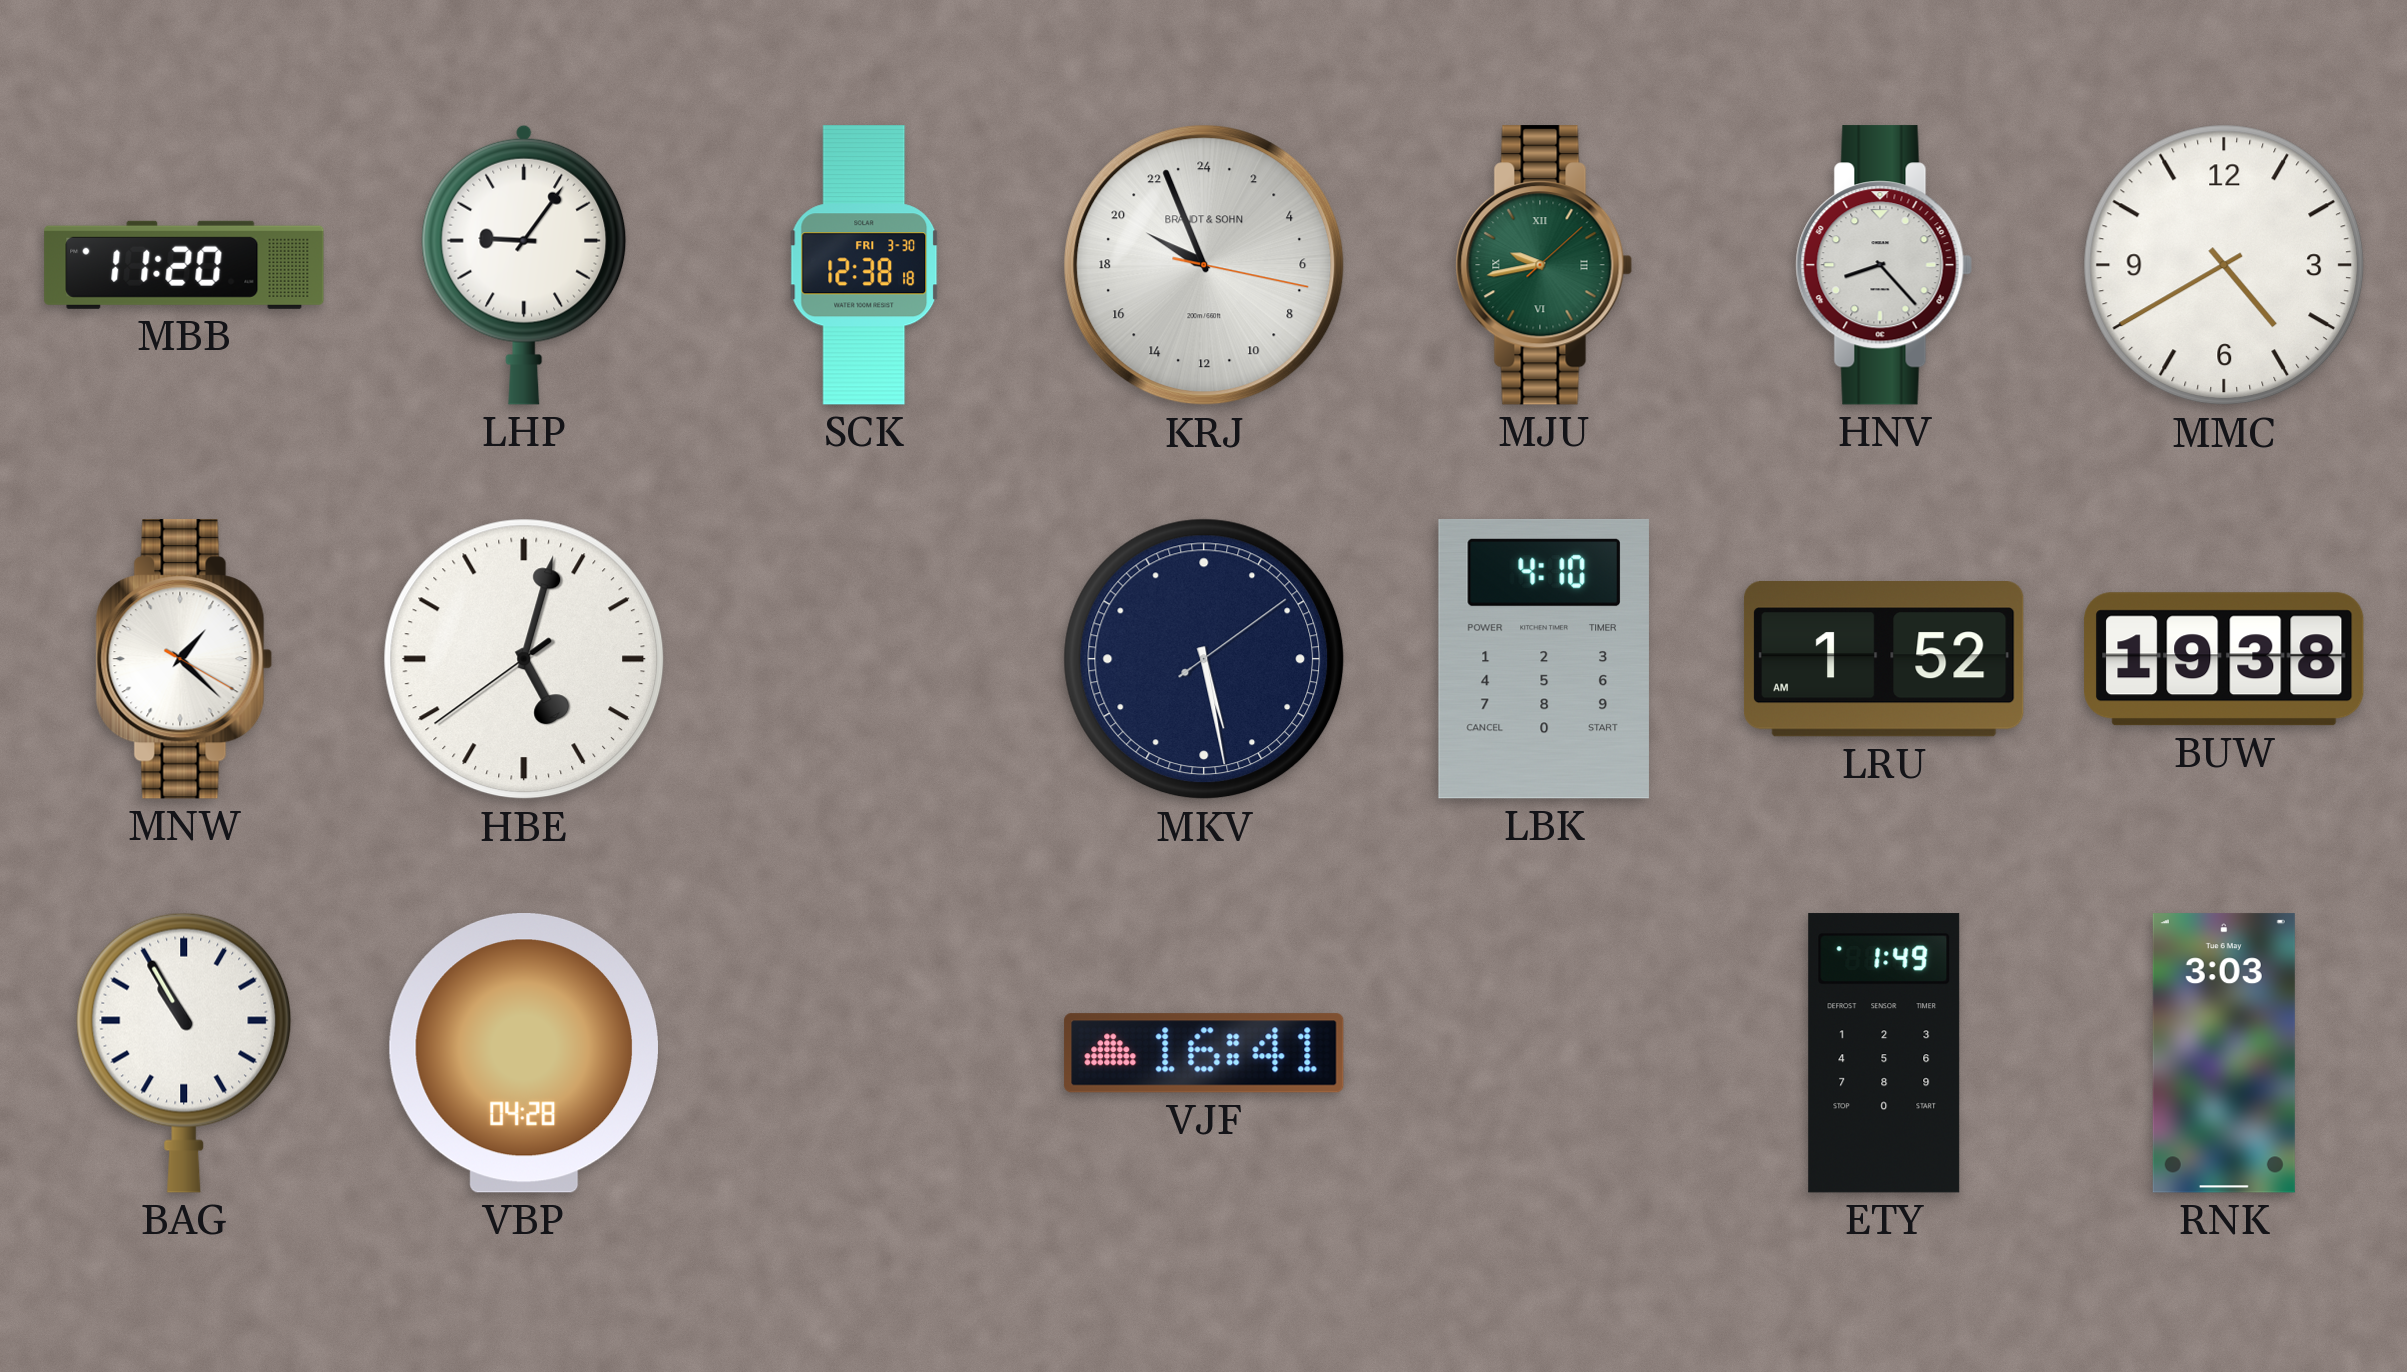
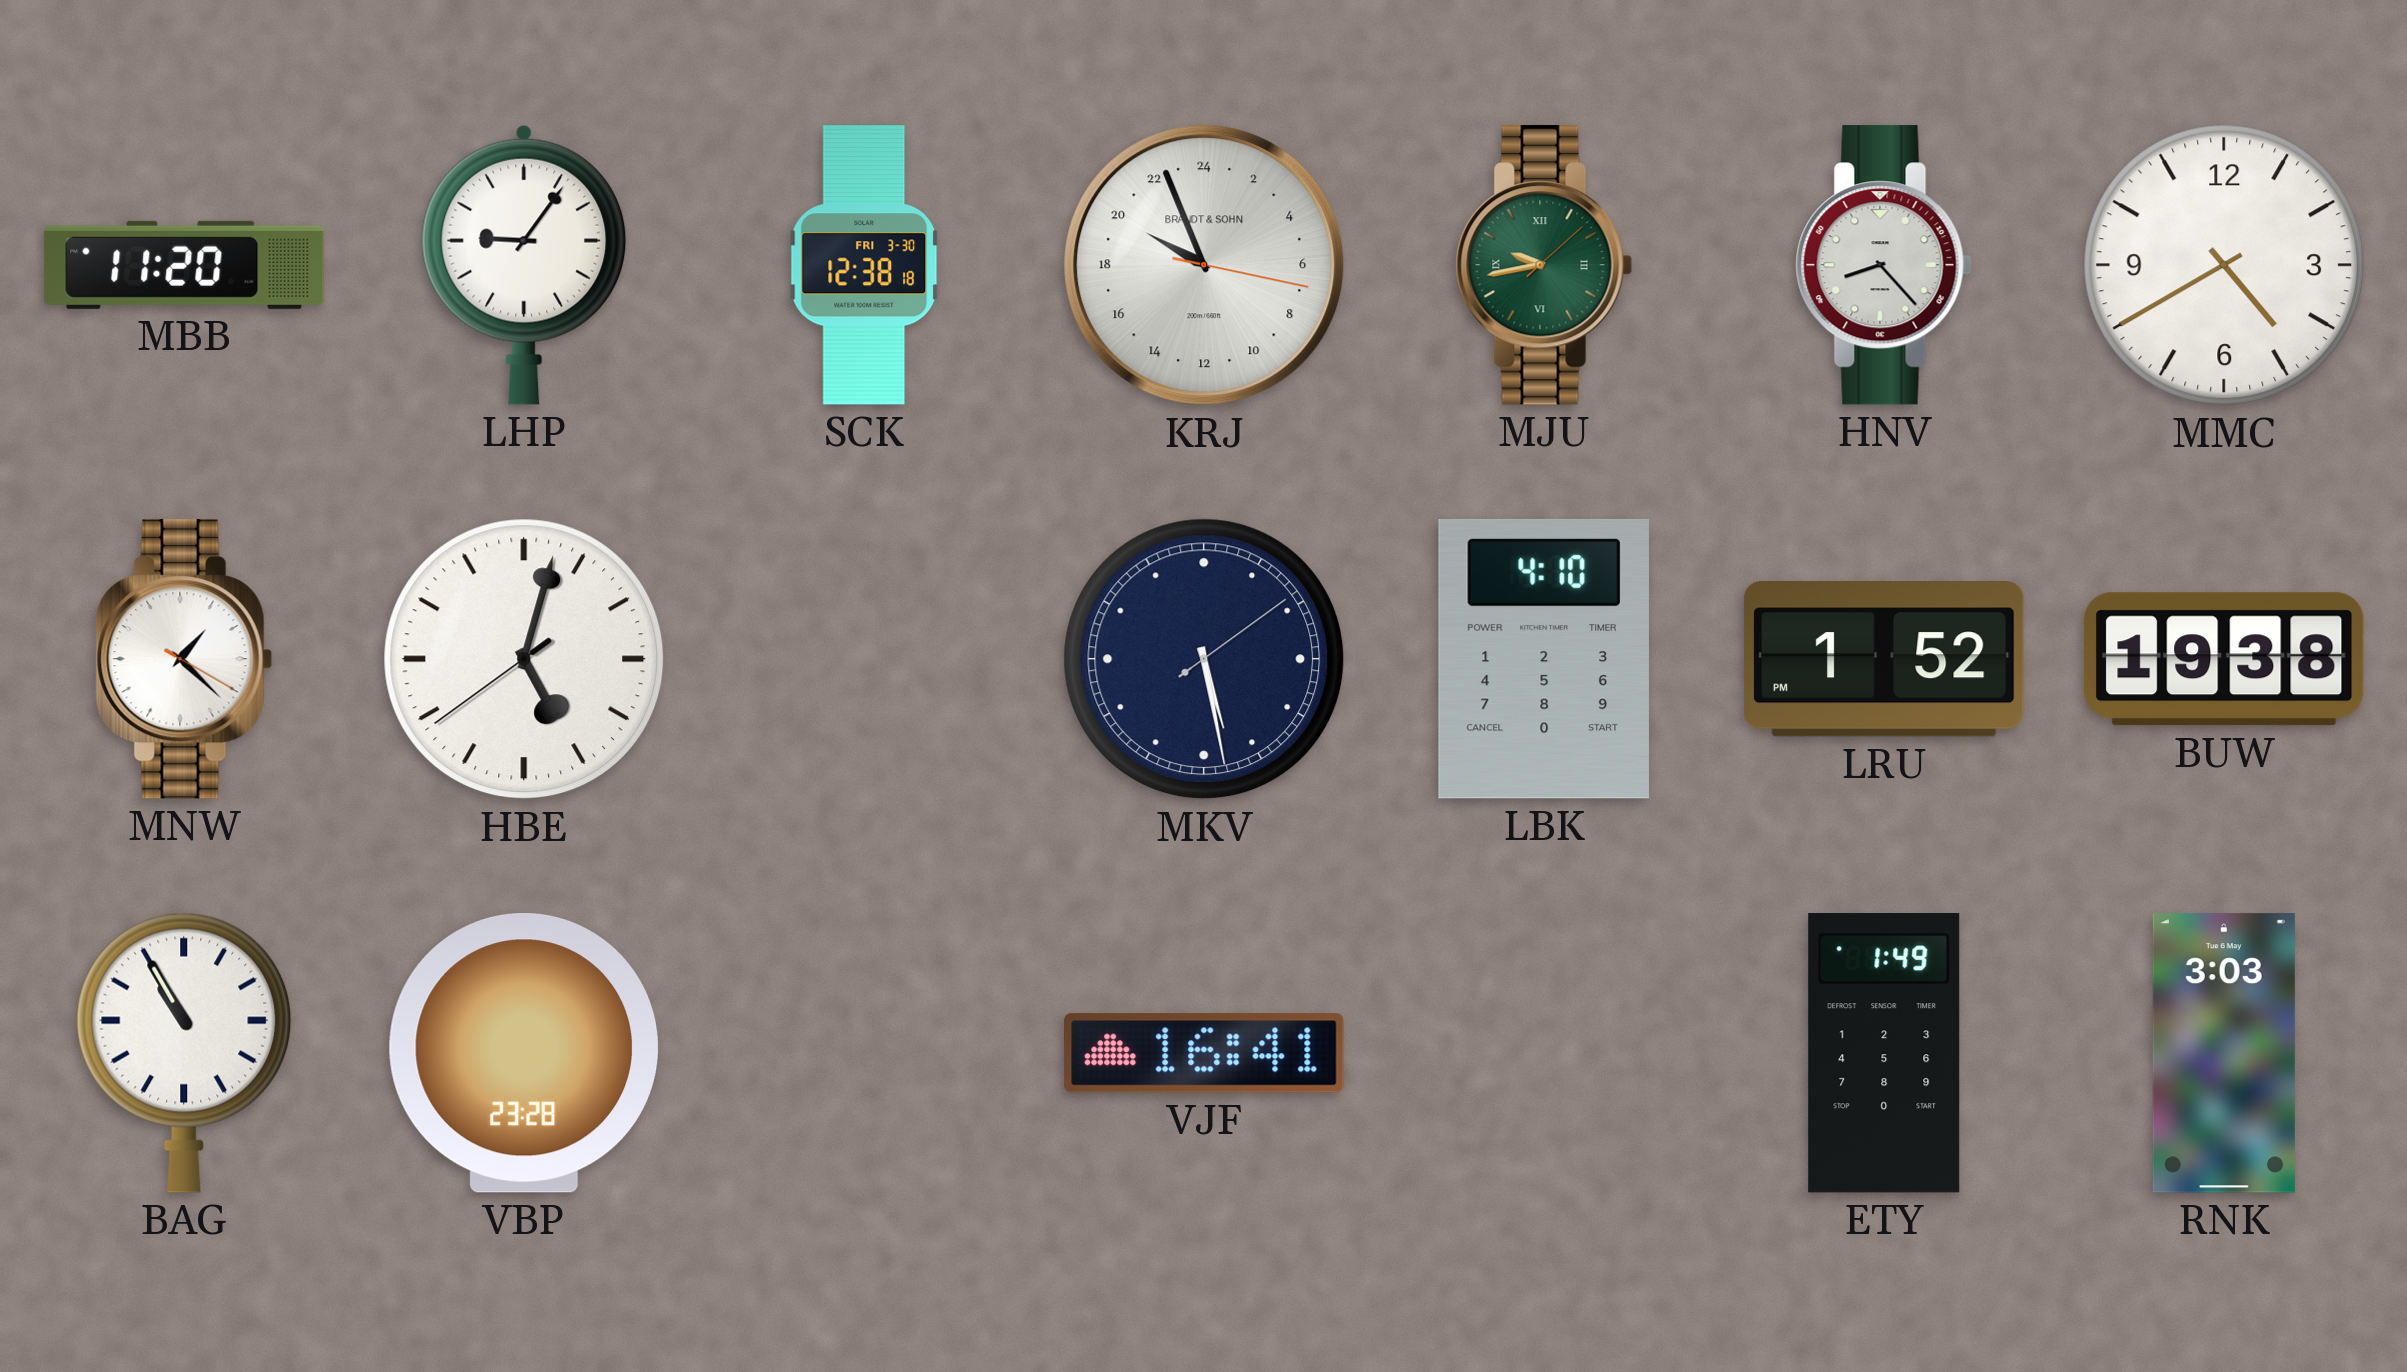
LRU: 1:52 AM -> 1:52 PM
VBP: 04:28 -> 23:28
